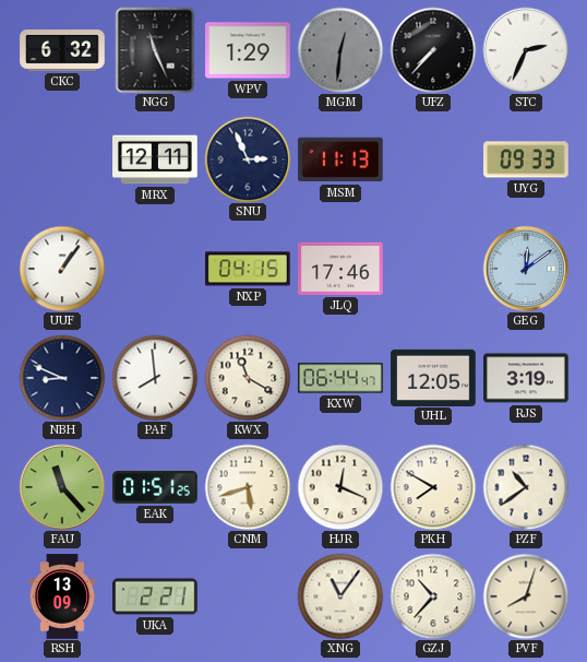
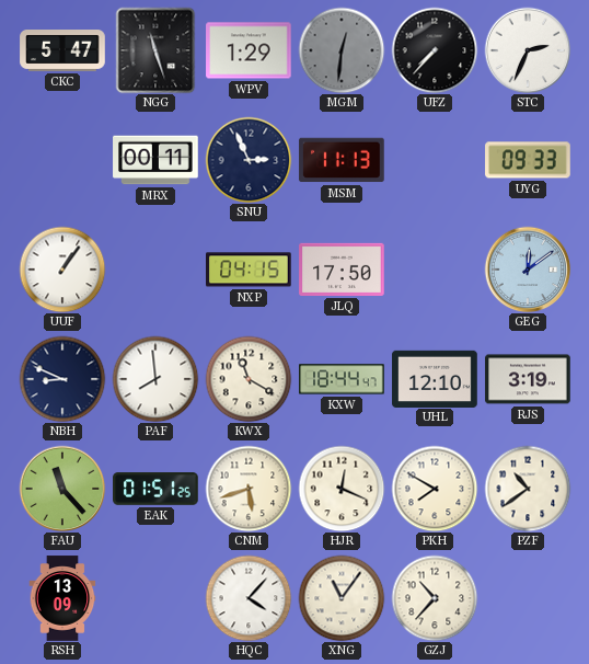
CKC: 6:32 -> 5:47
NGG: 11:26 -> 11:27
MRX: 12:11 -> 00:11
JLQ: 17:46 -> 17:50
KXW: 06:44 -> 18:44
UHL: 12:05 -> 12:10
UKA: 2:21 -> none
HQC: none -> 4:07
PVF: 8:03 -> none
